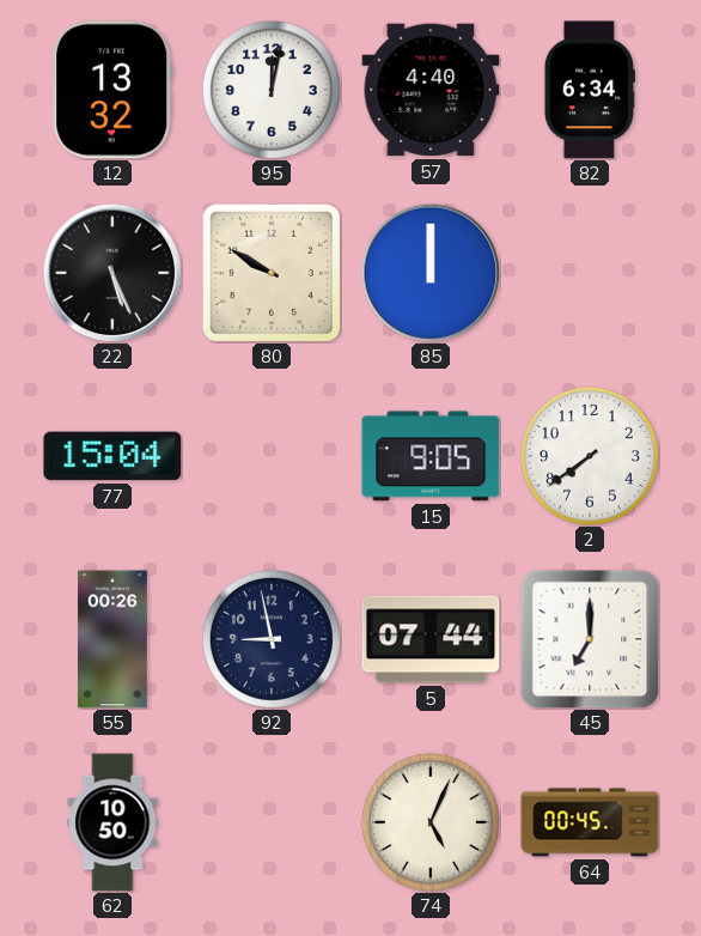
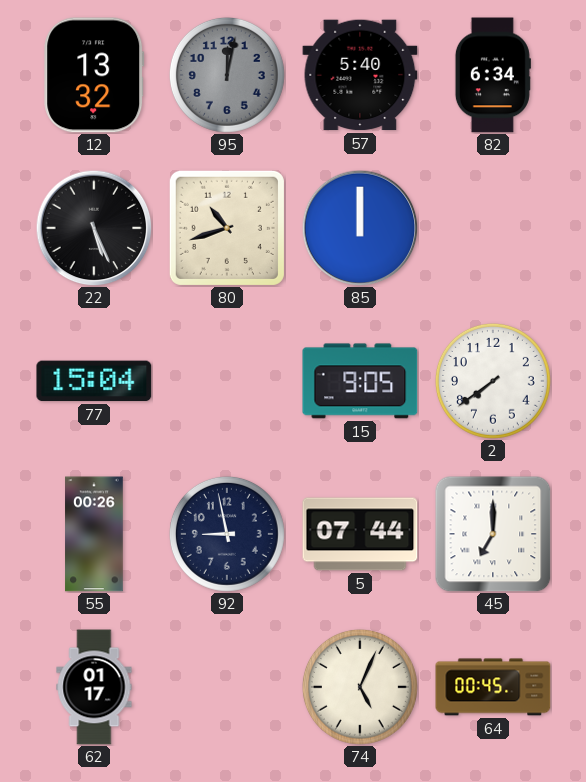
95 dial: white -> grey
57: 4:40 -> 5:40
80: 9:50 -> 10:42
62: 10:50 -> 01:17
